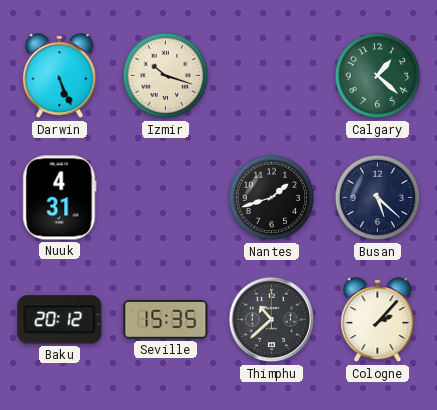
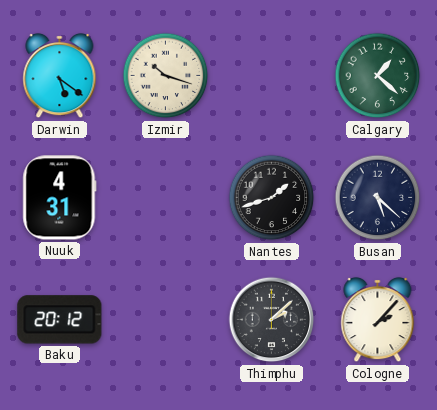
Darwin: 5:26 -> 5:21
Seville: 15:35 -> none
Thimphu: 10:38 -> 2:08
